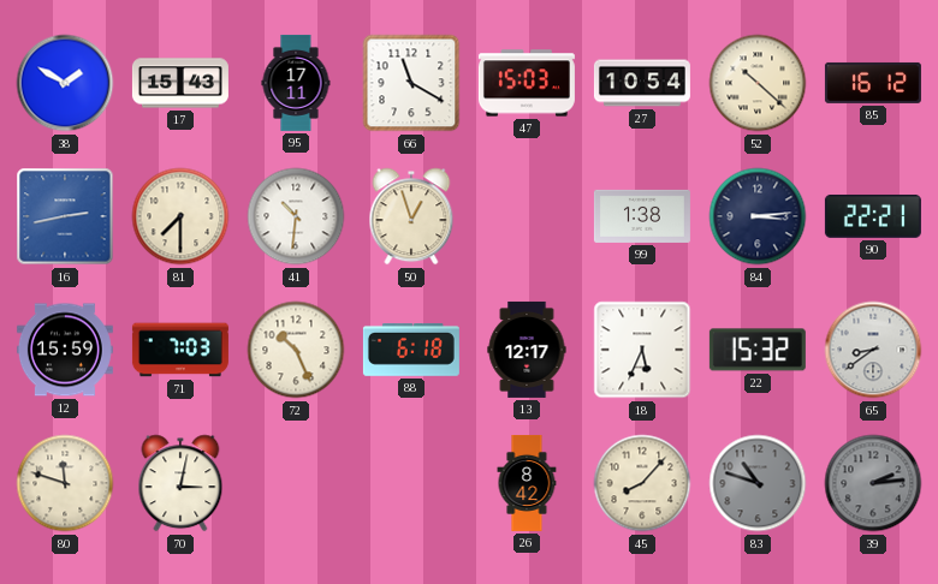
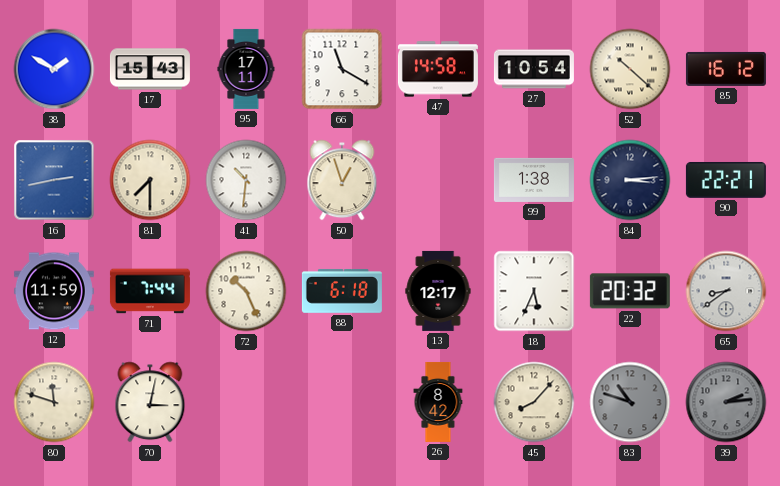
47: 15:03 -> 14:58
12: 15:59 -> 11:59
71: 7:03 -> 7:44
22: 15:32 -> 20:32
